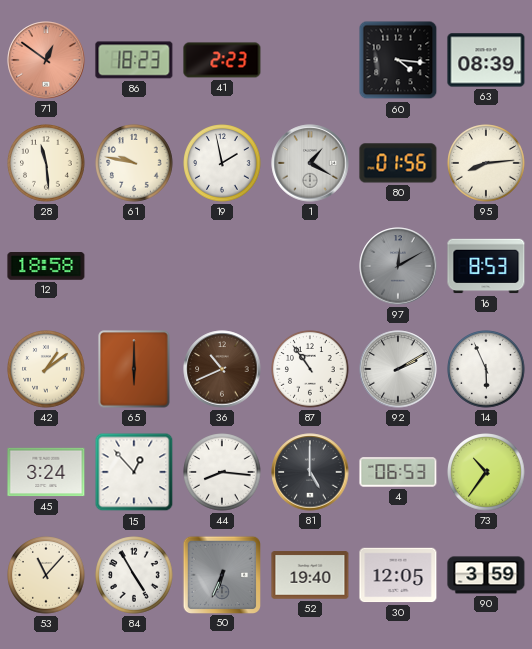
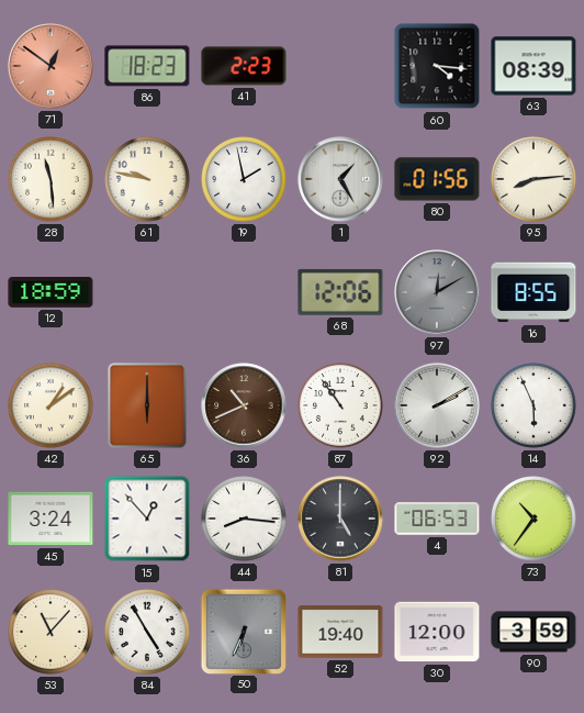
1: 1:20 -> 1:25
12: 18:58 -> 18:59
68: none -> 12:06
16: 8:53 -> 8:55
30: 12:05 -> 12:00
